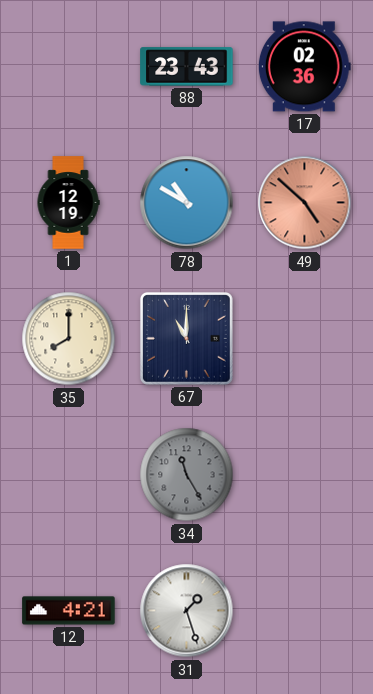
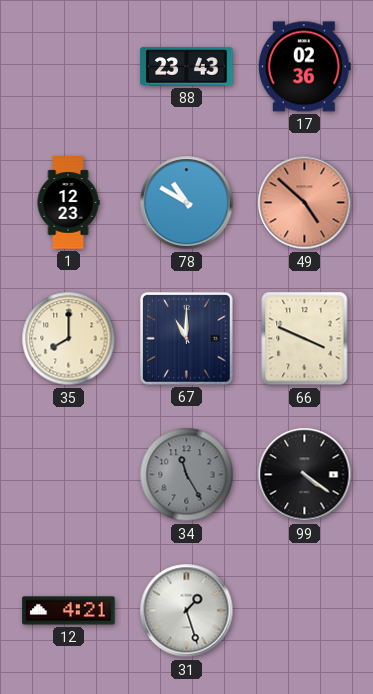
1: 12:19 -> 12:23
66: none -> 3:49
99: none -> 4:21
